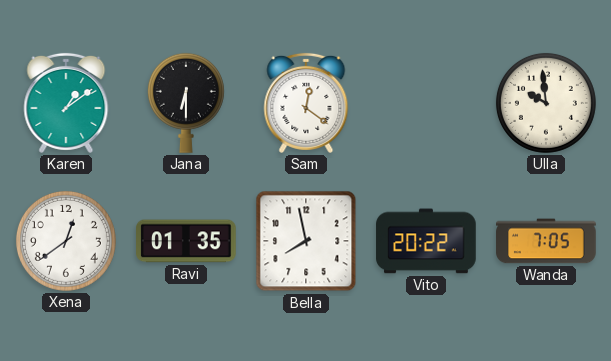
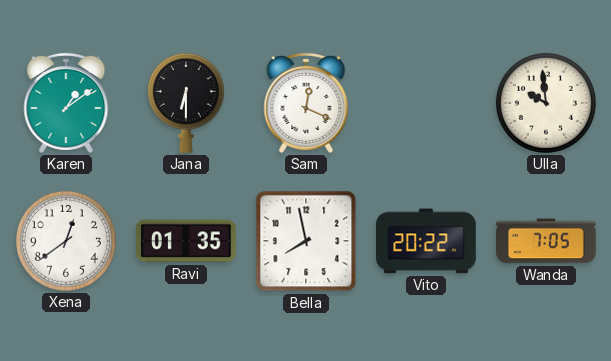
Sam: 12:21 -> 12:19
